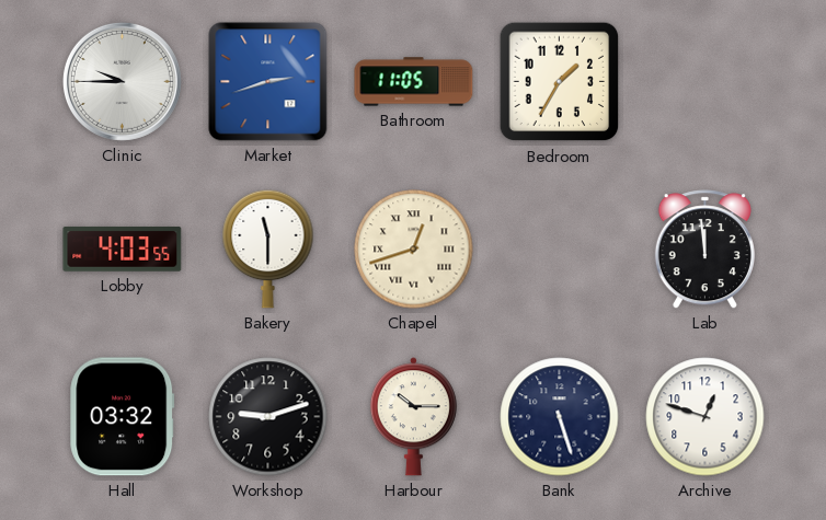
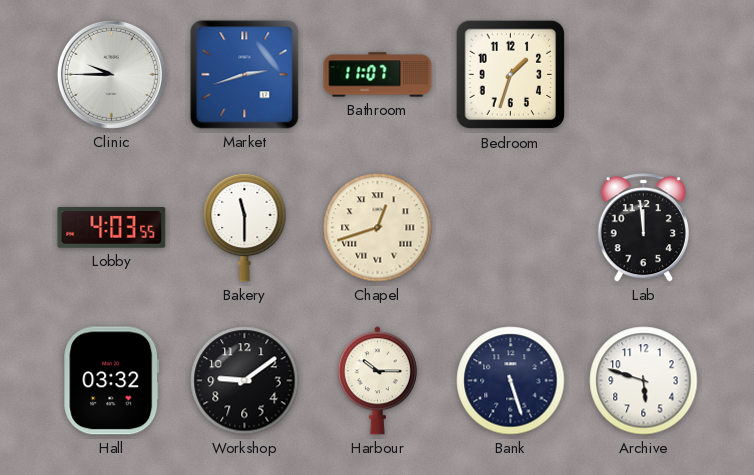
Bathroom: 11:05 -> 11:07
Bedroom: 1:35 -> 1:33
Workshop: 9:12 -> 9:09
Archive: 12:48 -> 5:48
